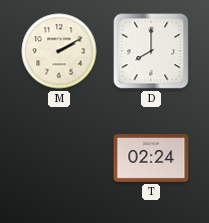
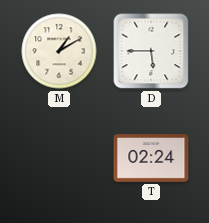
M: 2:10 -> 1:10
D: 8:00 -> 5:45
